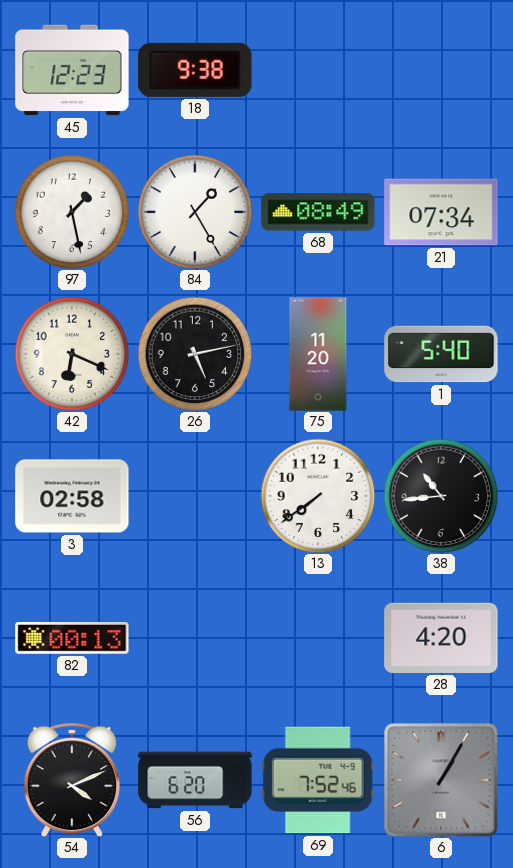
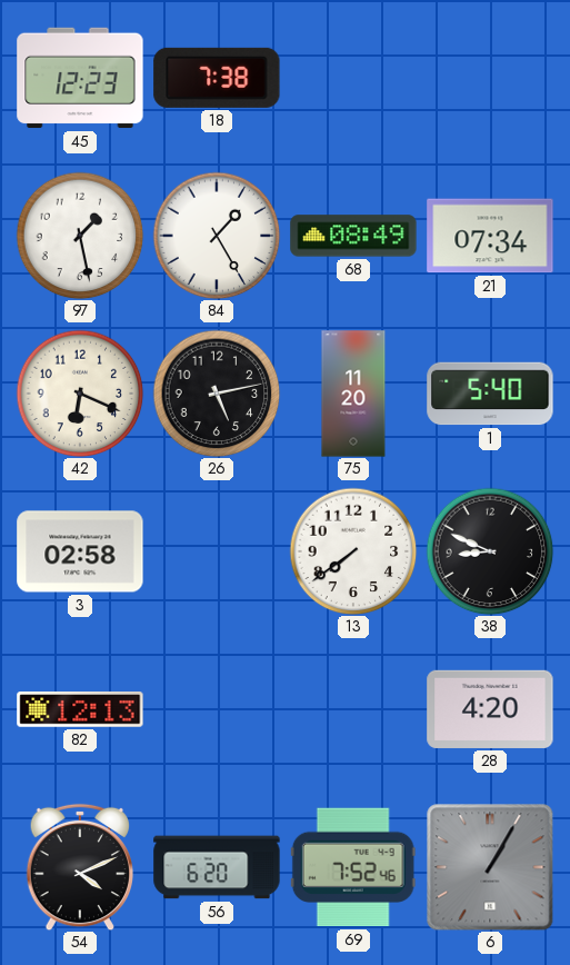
18: 9:38 -> 7:38
38: 10:44 -> 8:49
82: 00:13 -> 12:13
